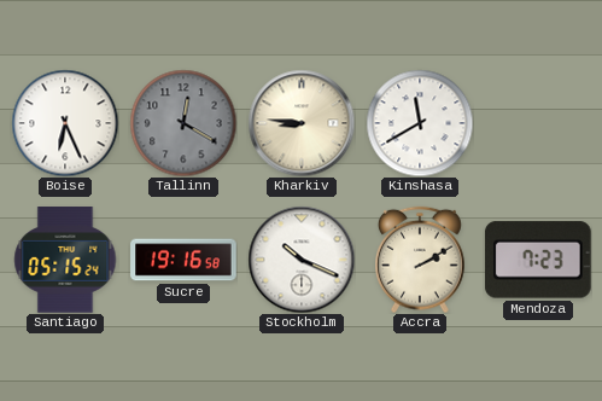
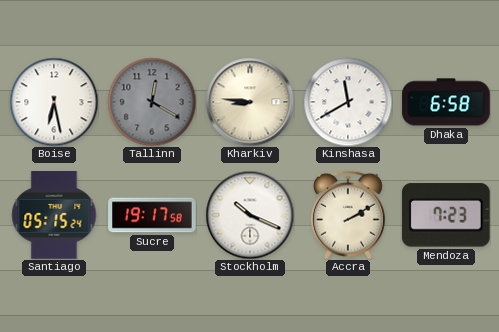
Boise: 6:26 -> 6:28
Dhaka: none -> 6:58
Sucre: 19:16 -> 19:17
